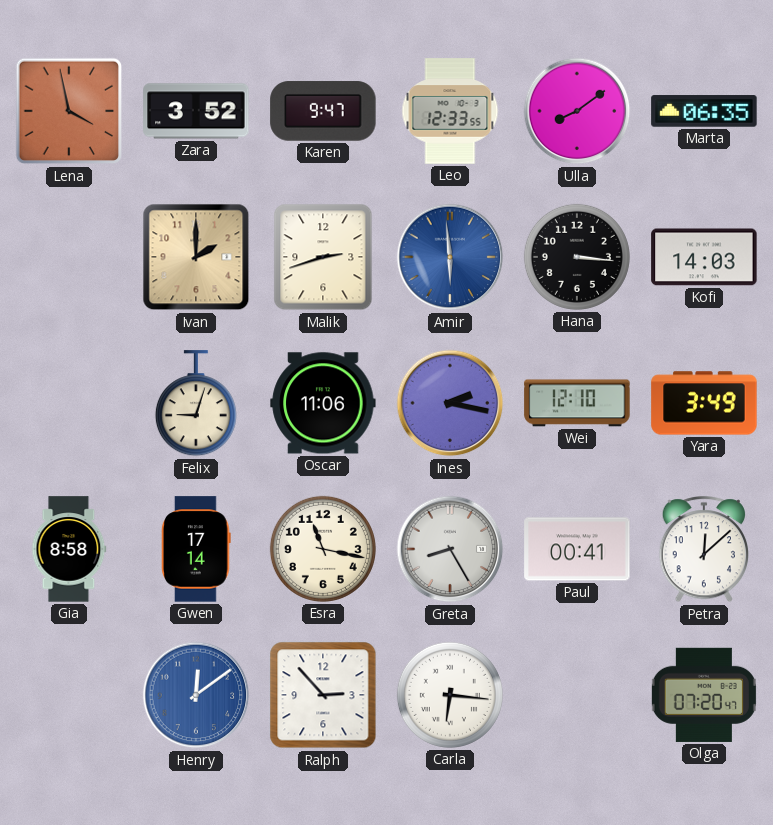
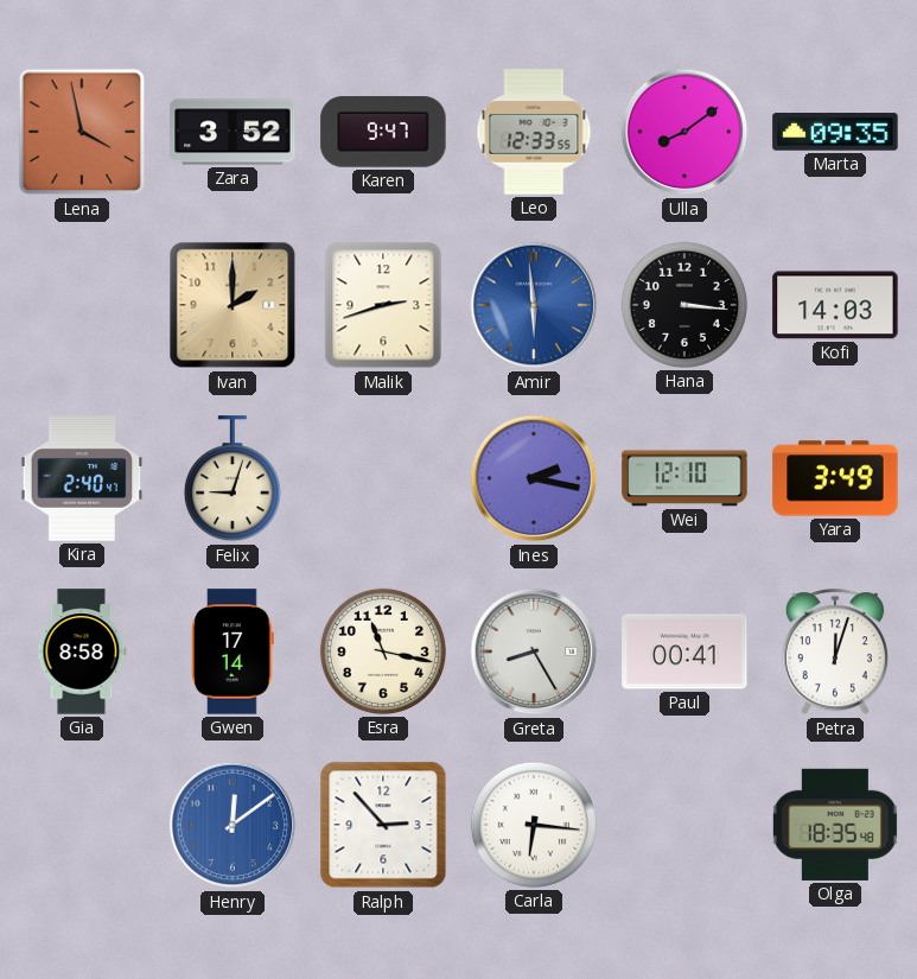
Marta: 06:35 -> 09:35
Kira: none -> 2:40
Oscar: 11:06 -> none
Petra: 12:08 -> 12:03
Olga: 07:20 -> 18:35
